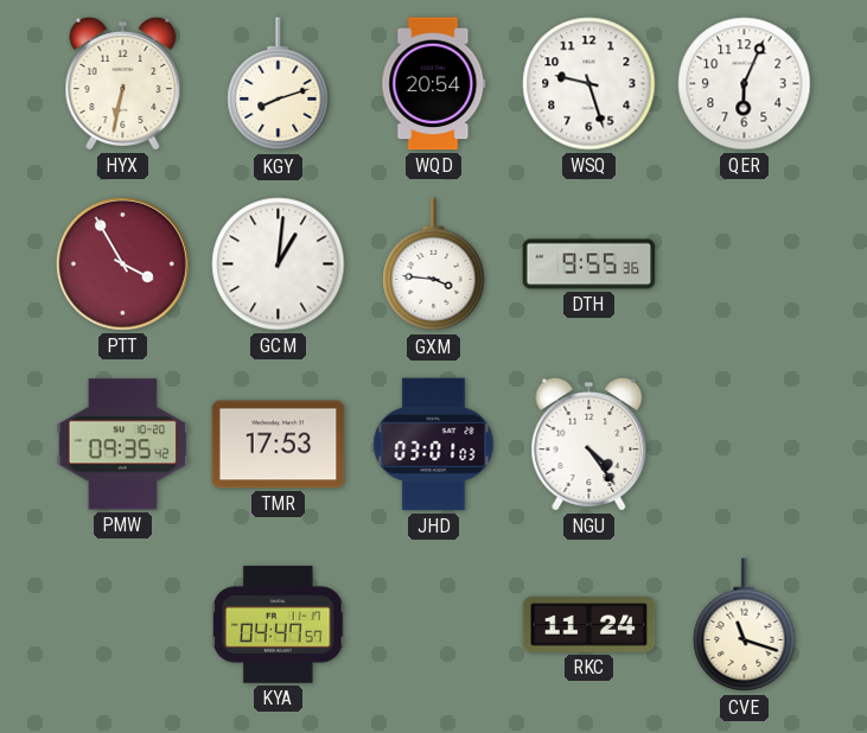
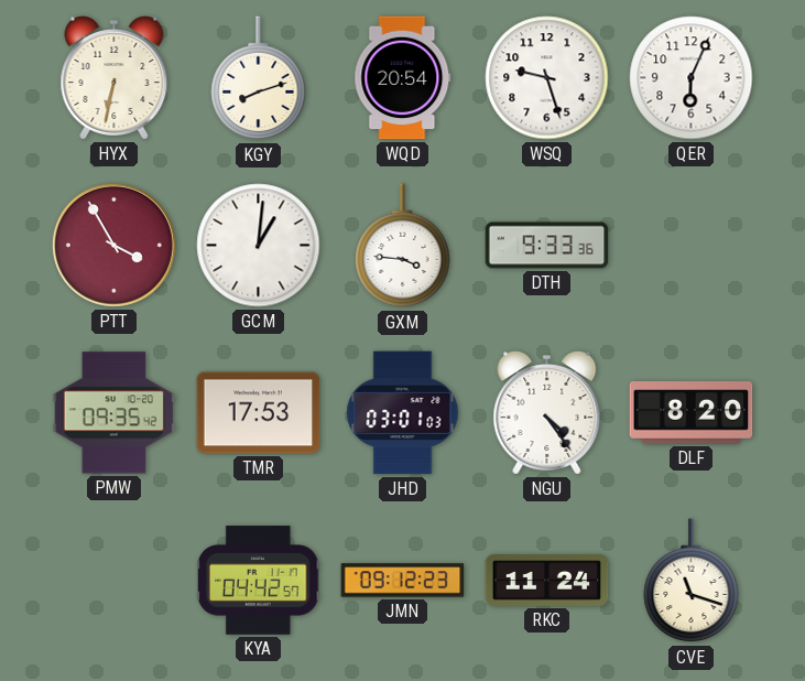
DTH: 9:55 -> 9:33
DLF: none -> 8:20
KYA: 04:47 -> 04:42
JMN: none -> 09:12
